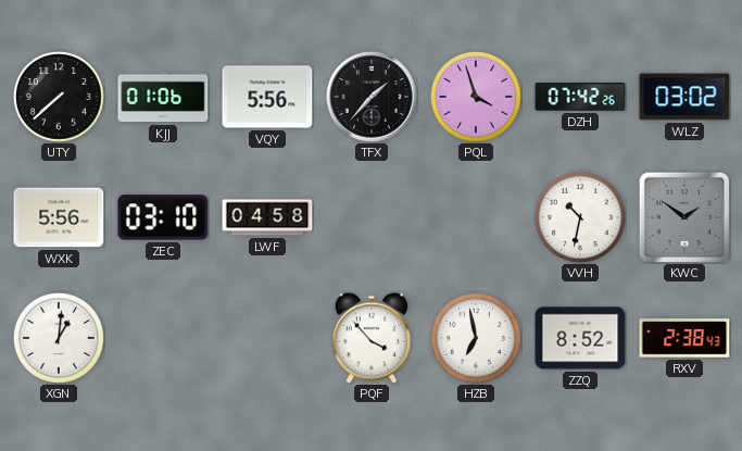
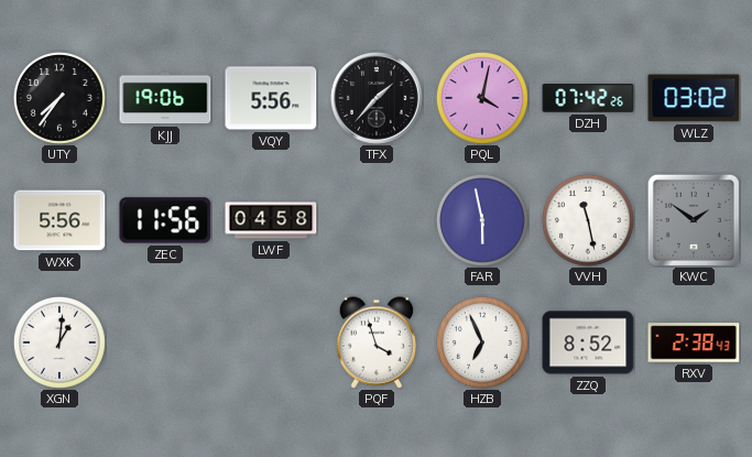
UTY: 7:38 -> 7:36
KJJ: 01:06 -> 19:06
PQL: 3:57 -> 4:02
ZEC: 03:10 -> 11:56
FAR: none -> 5:58
VVH: 10:32 -> 11:28
PQF: 3:53 -> 3:57
HZB: 6:58 -> 6:56
